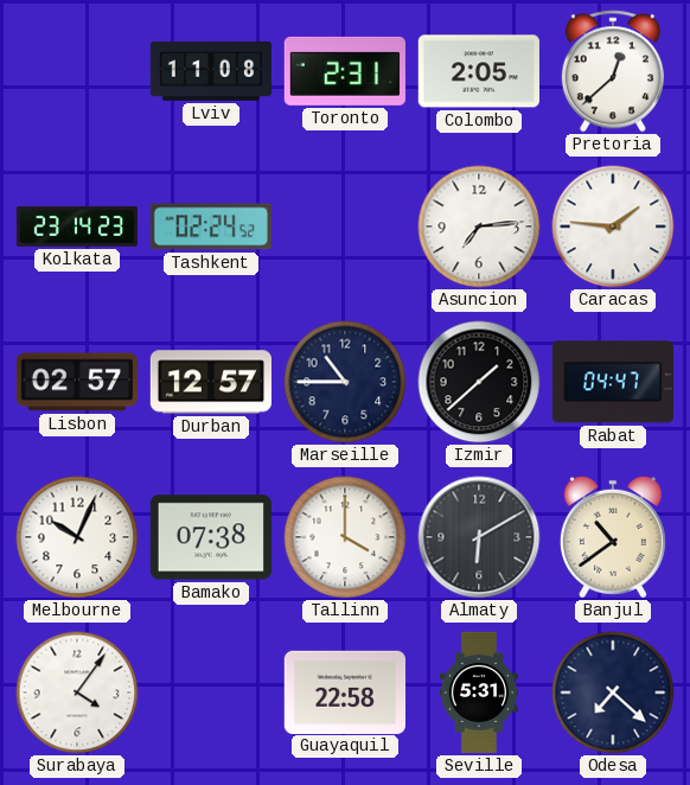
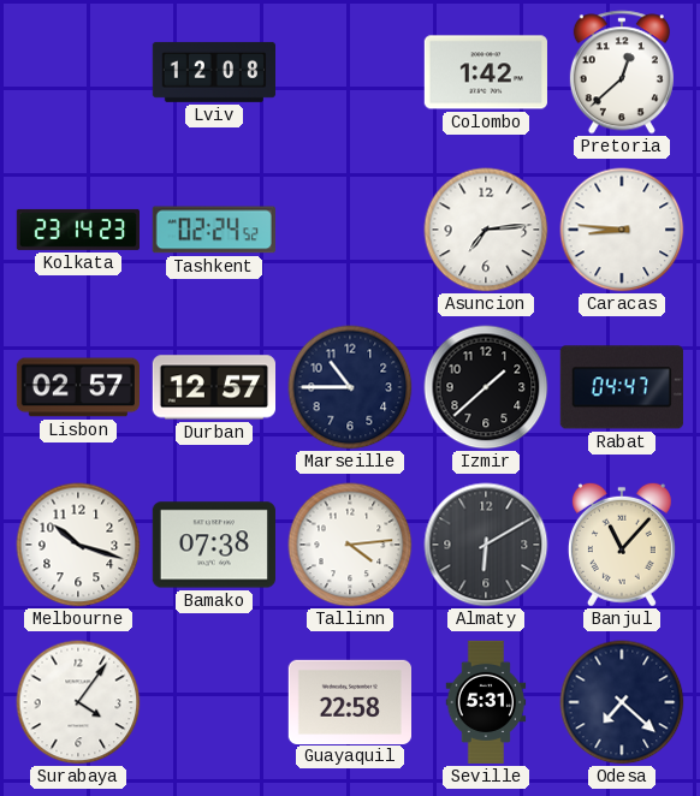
Lviv: 11:08 -> 12:08
Toronto: 2:31 -> none
Colombo: 2:05 -> 1:42
Caracas: 1:46 -> 8:46
Melbourne: 10:04 -> 10:18
Tallinn: 4:00 -> 4:14
Banjul: 10:39 -> 11:07
